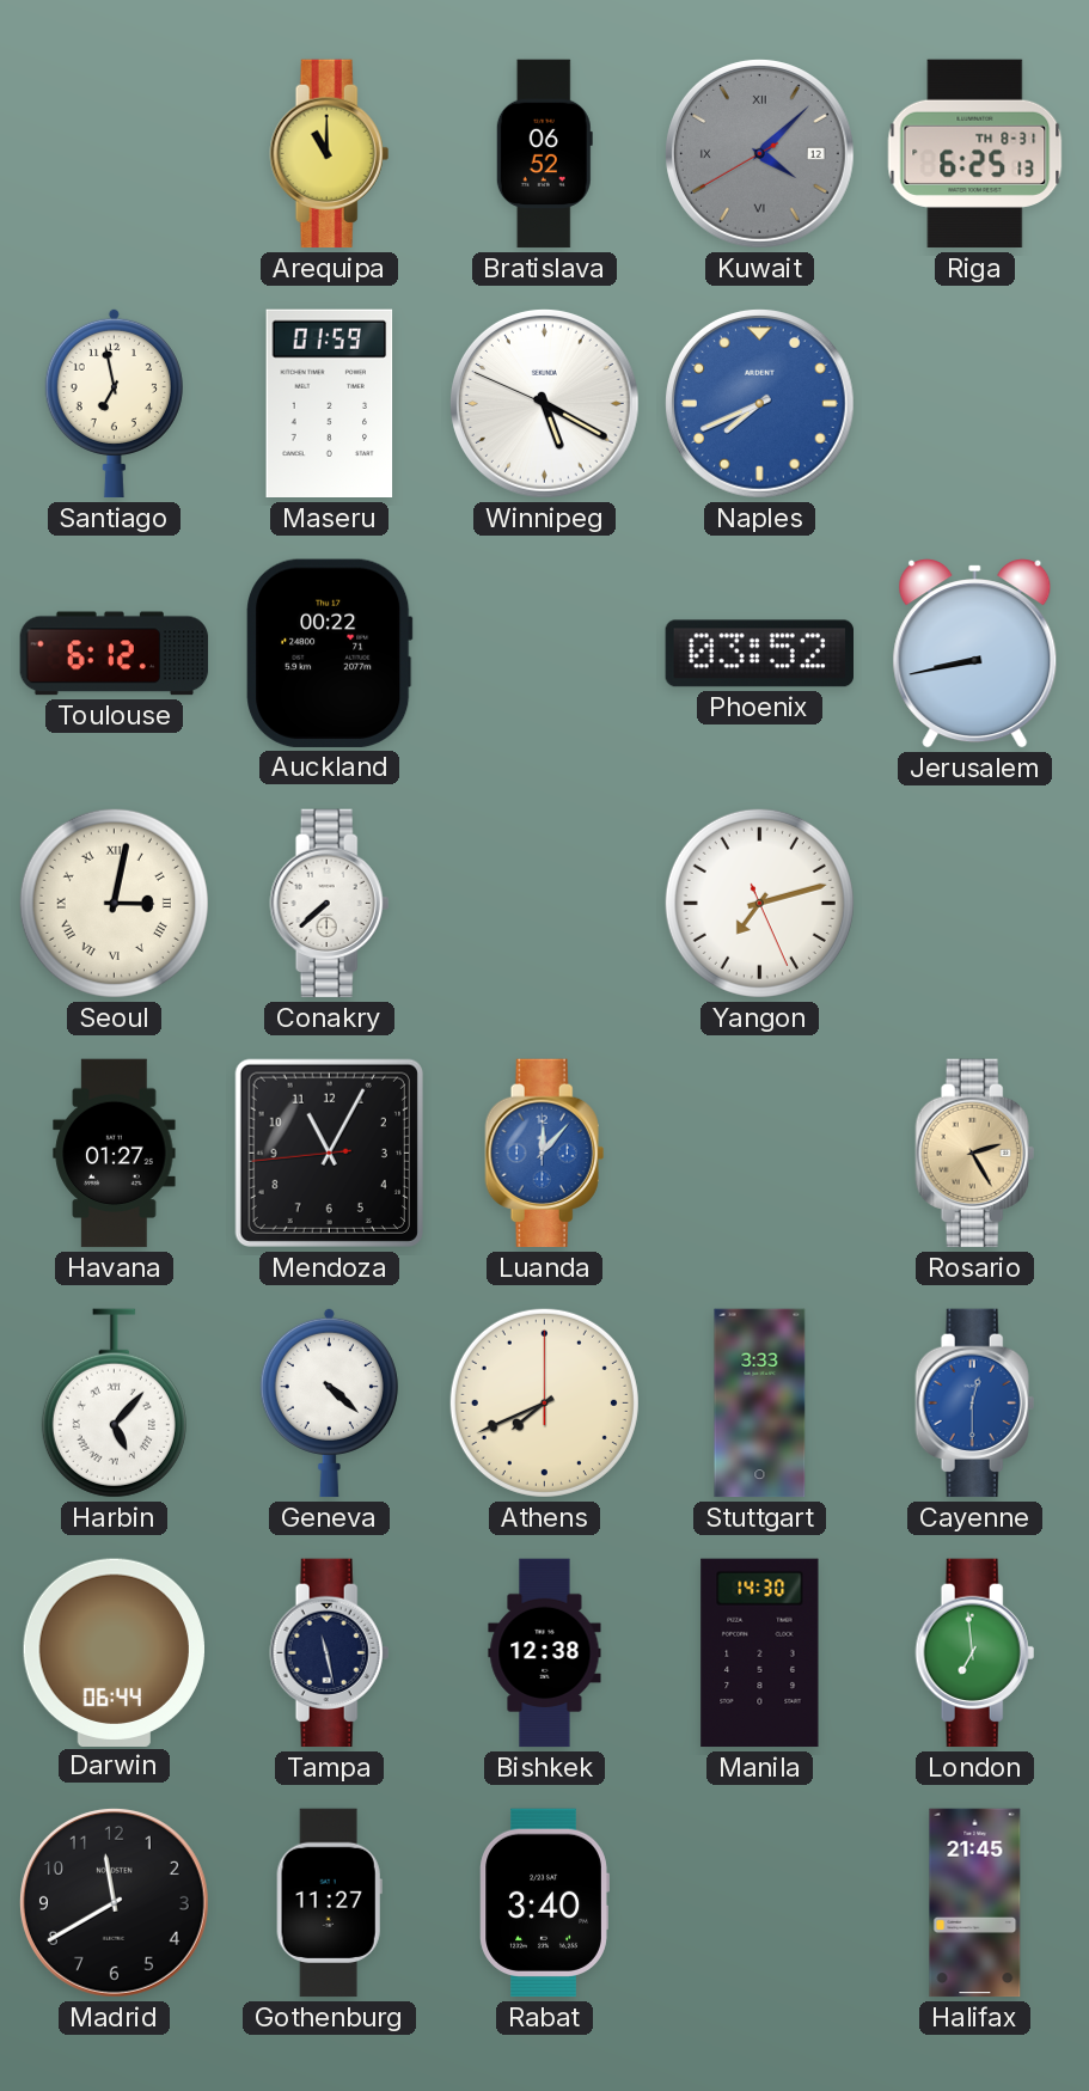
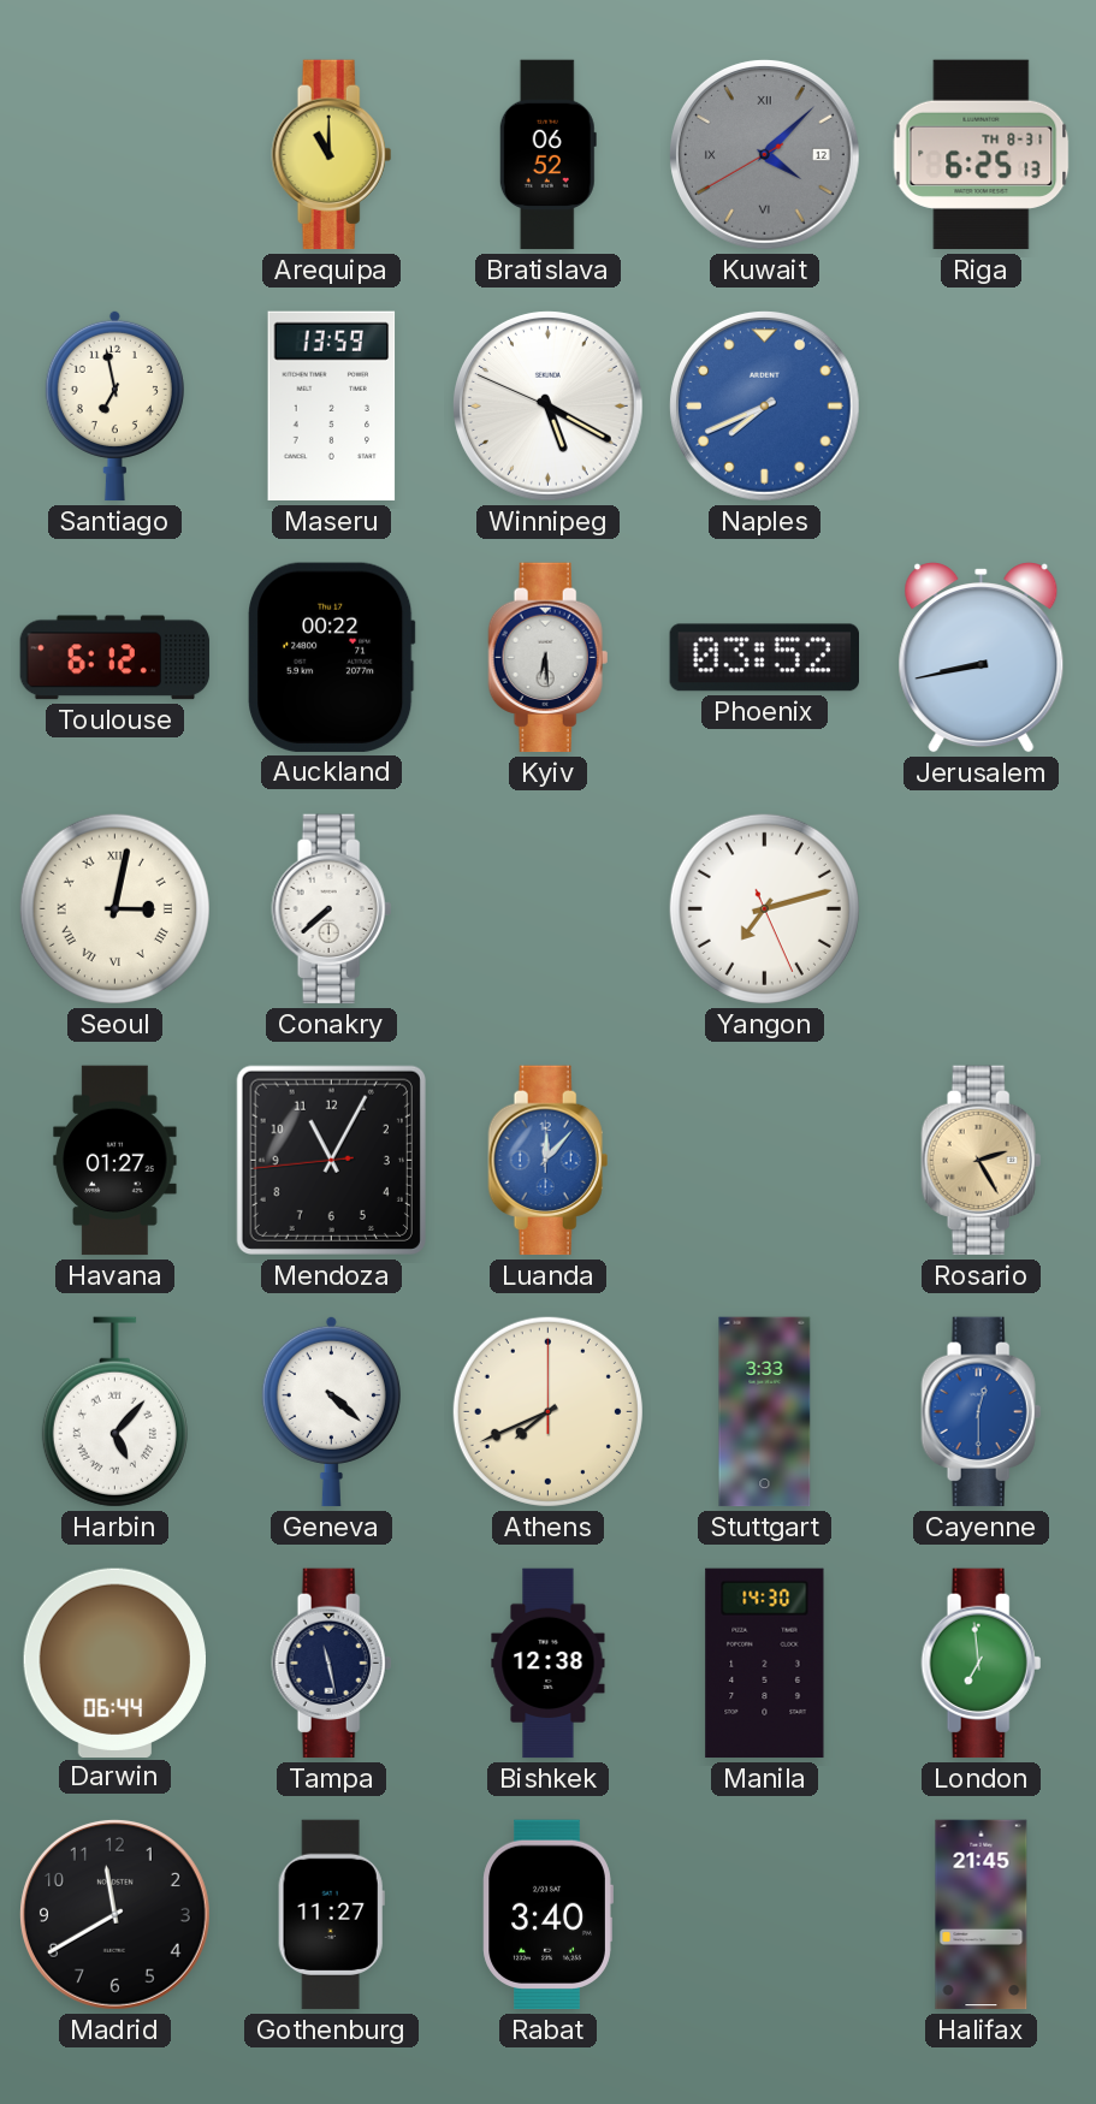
Maseru: 01:59 -> 13:59
Kyiv: none -> 6:29
